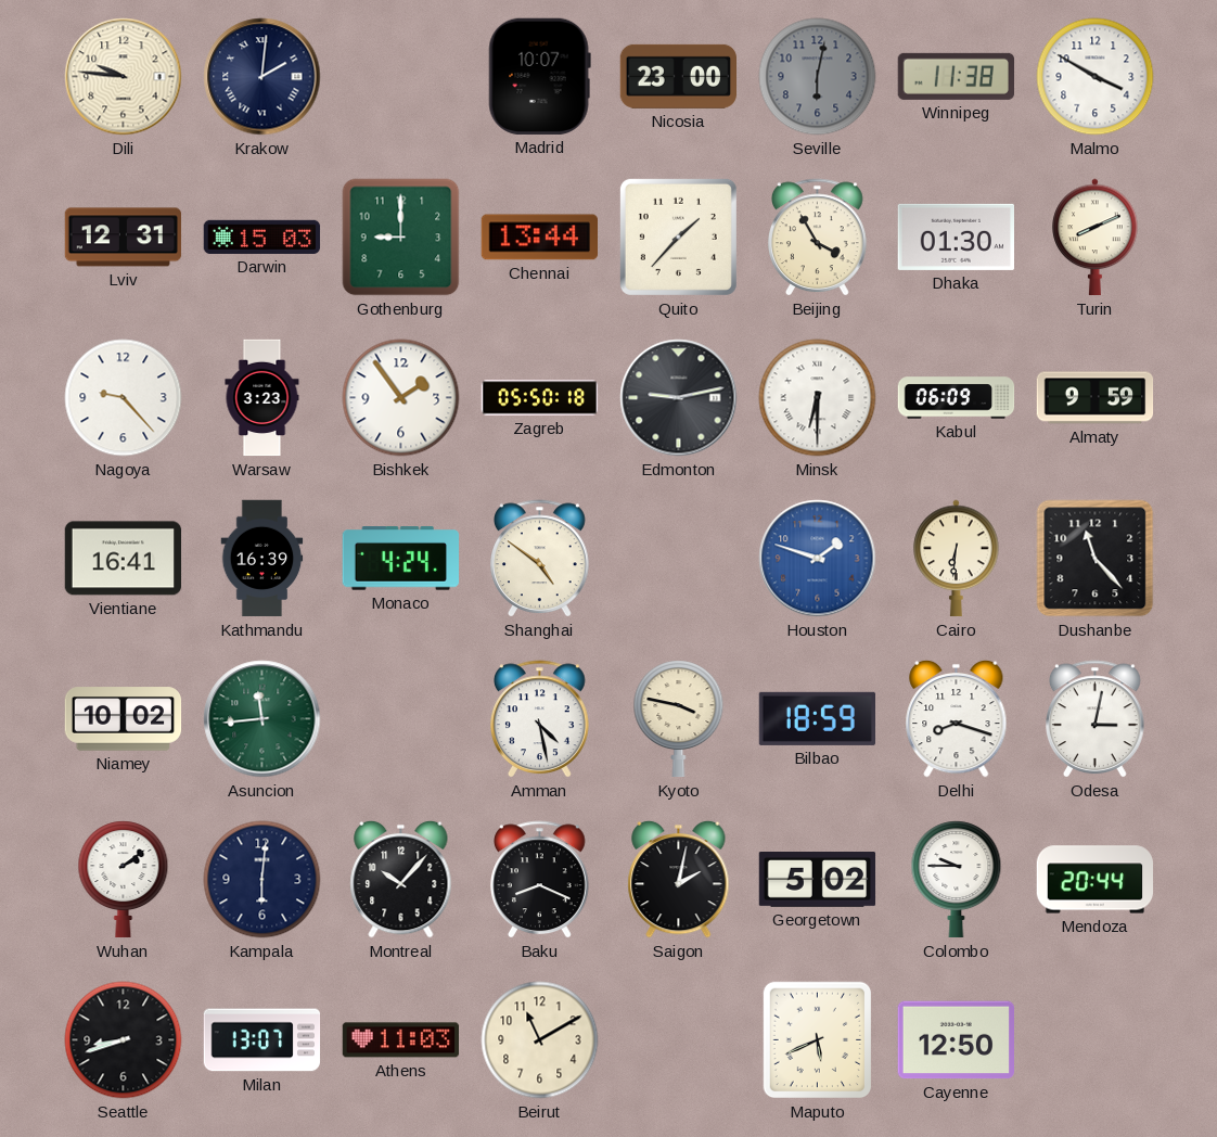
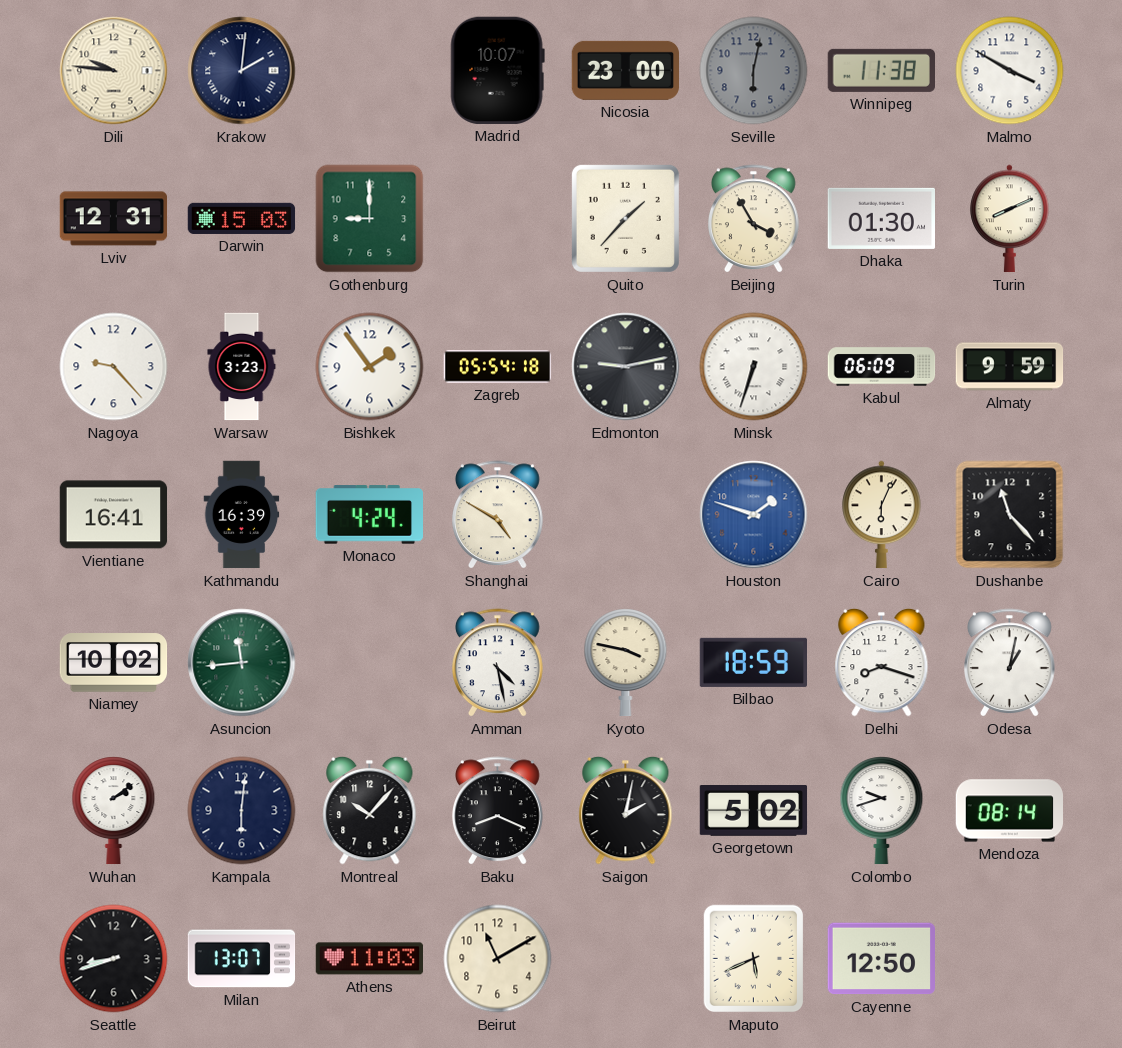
Chennai: 13:44 -> none
Zagreb: 05:50 -> 05:54
Minsk: 6:30 -> 6:33
Shanghai: 4:51 -> 4:50
Cairo: 6:31 -> 6:04
Odesa: 3:02 -> 1:02
Colombo: 9:45 -> 9:42
Mendoza: 20:44 -> 08:14
